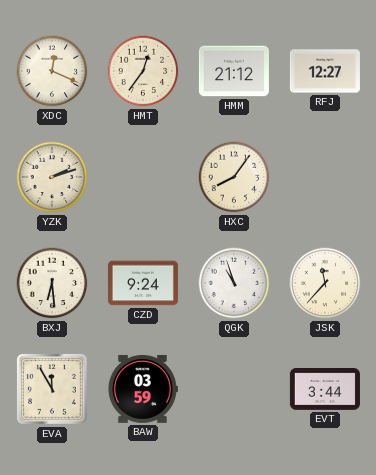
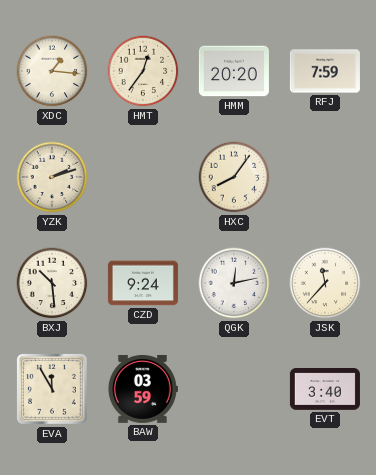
XDC: 12:19 -> 1:16
HMM: 21:12 -> 20:20
RFJ: 12:27 -> 7:59
BXJ: 6:29 -> 10:29
QGK: 10:57 -> 12:13
EVT: 3:44 -> 3:40
